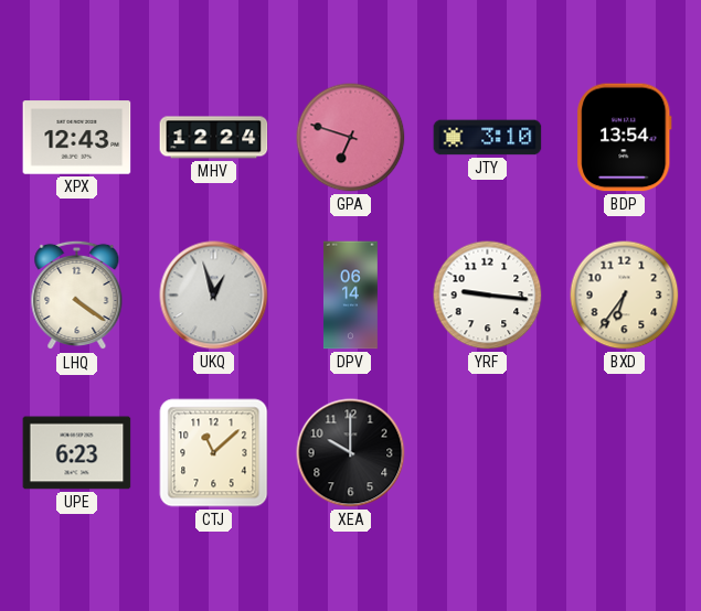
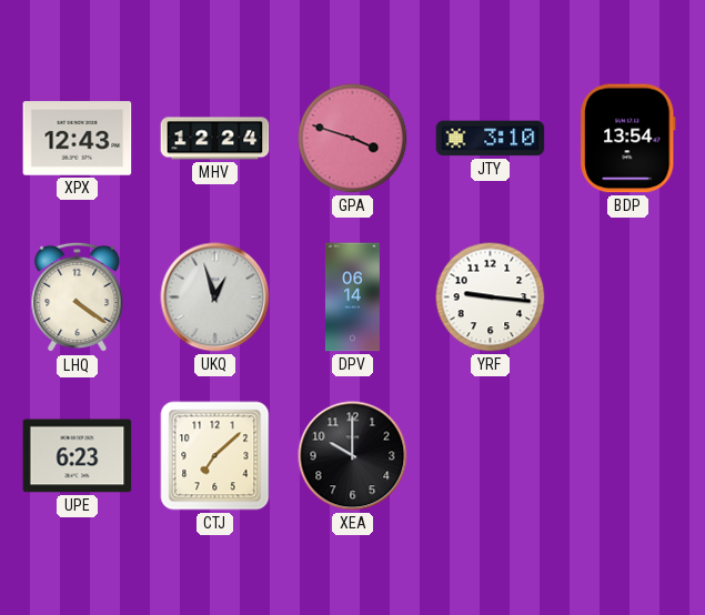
GPA: 6:48 -> 3:48
BXD: 6:36 -> none
CTJ: 11:08 -> 7:08
